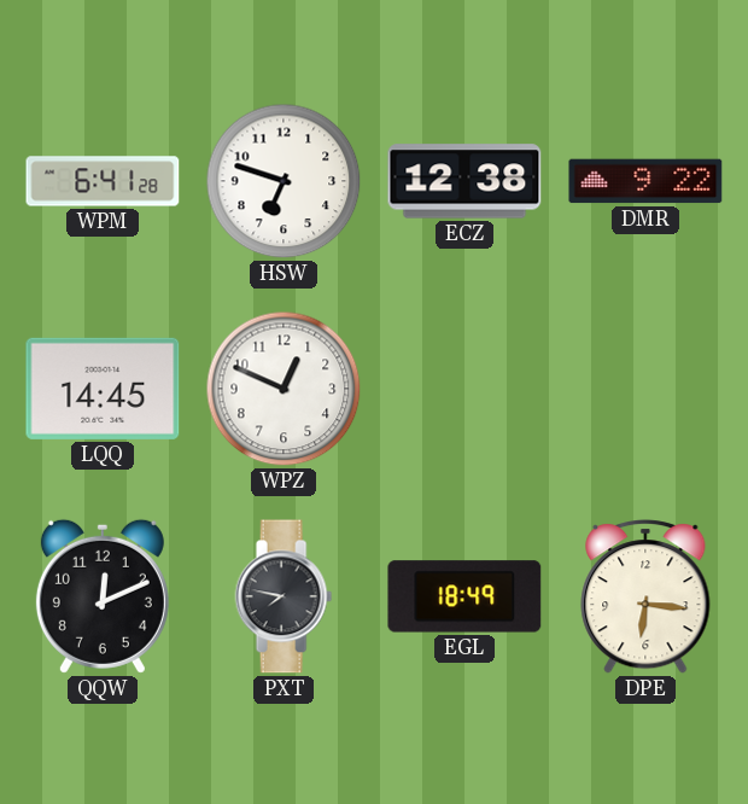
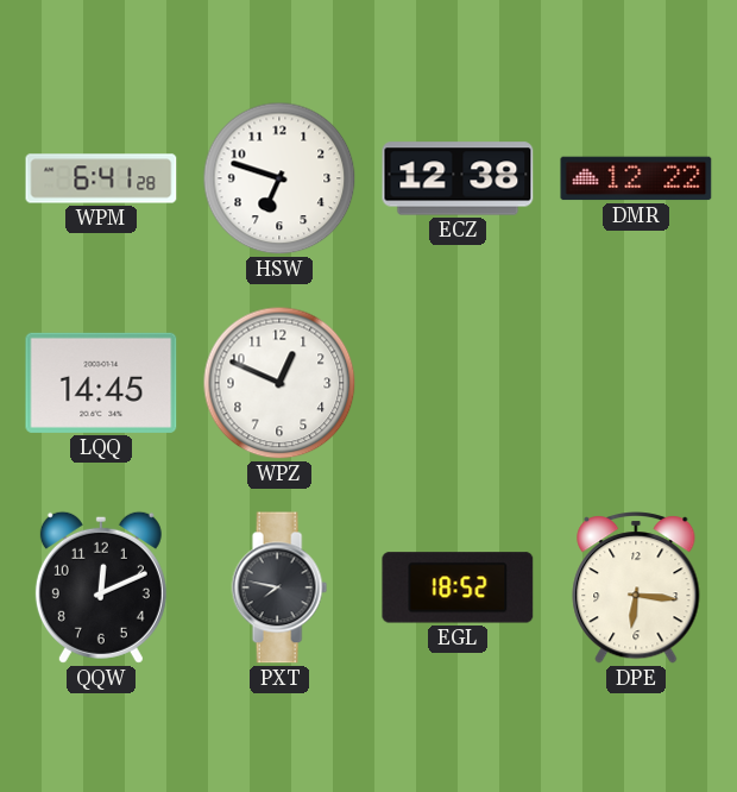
DMR: 9:22 -> 12:22
EGL: 18:49 -> 18:52
